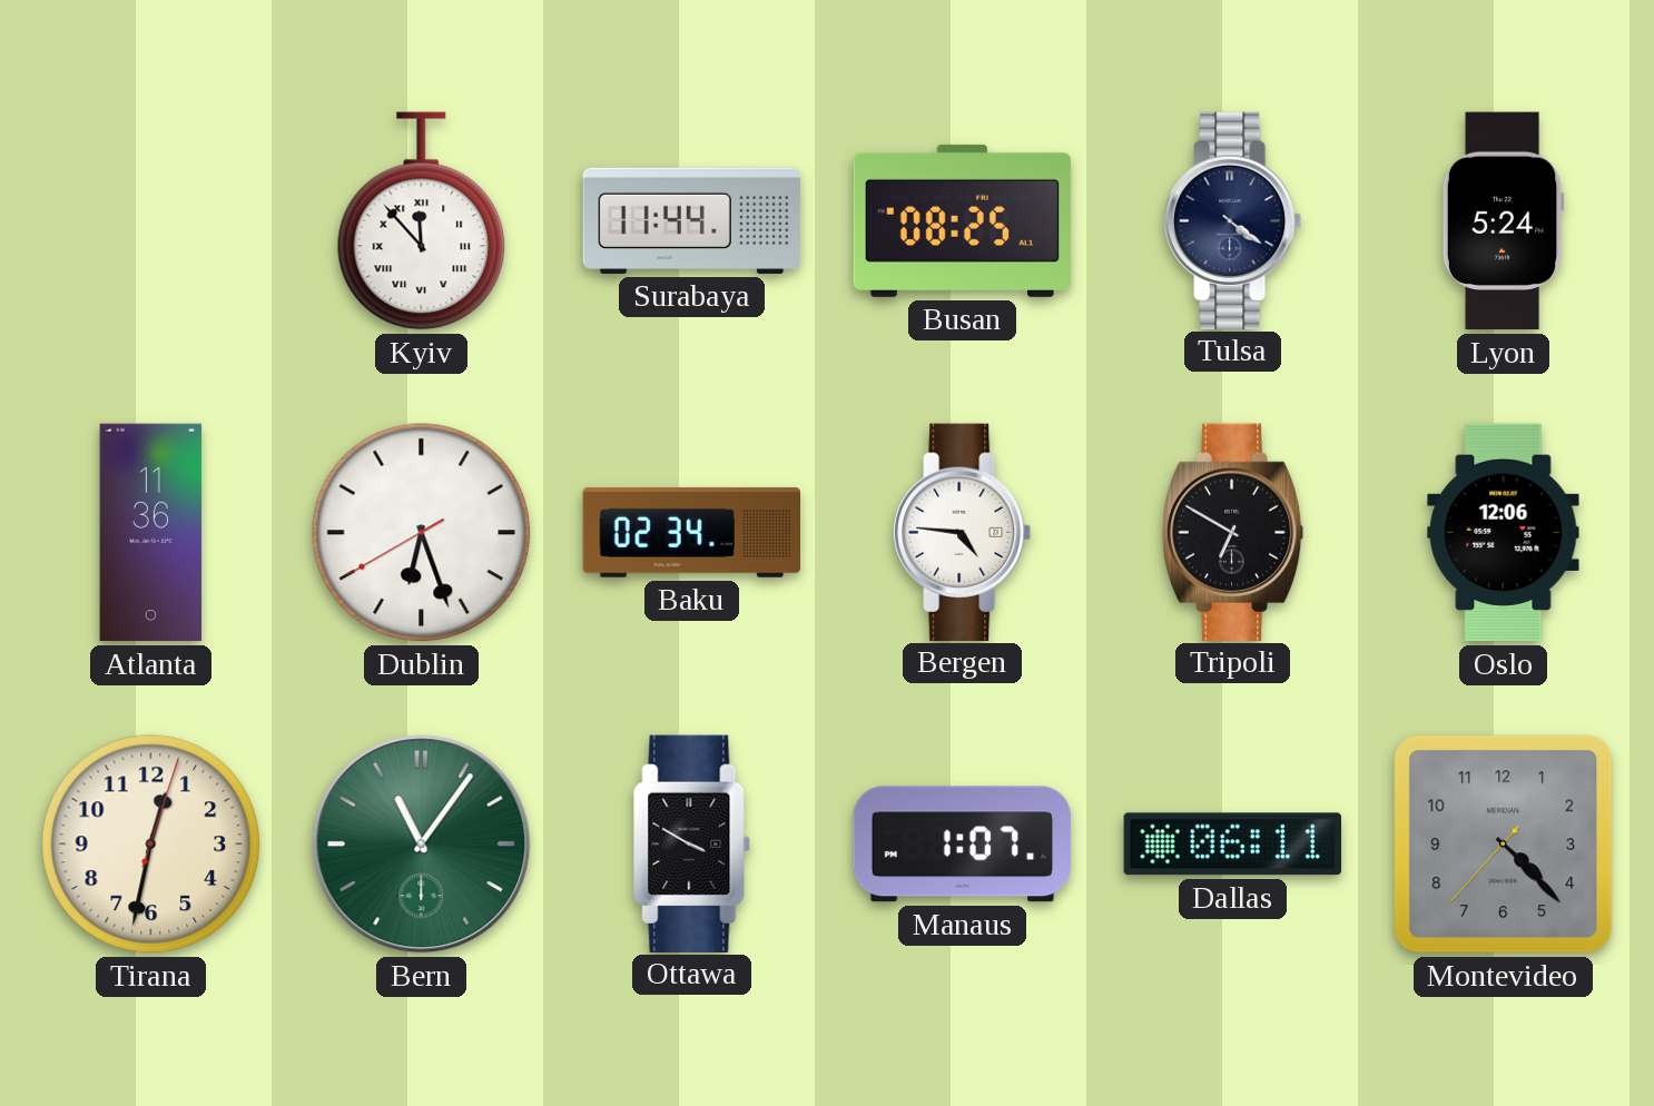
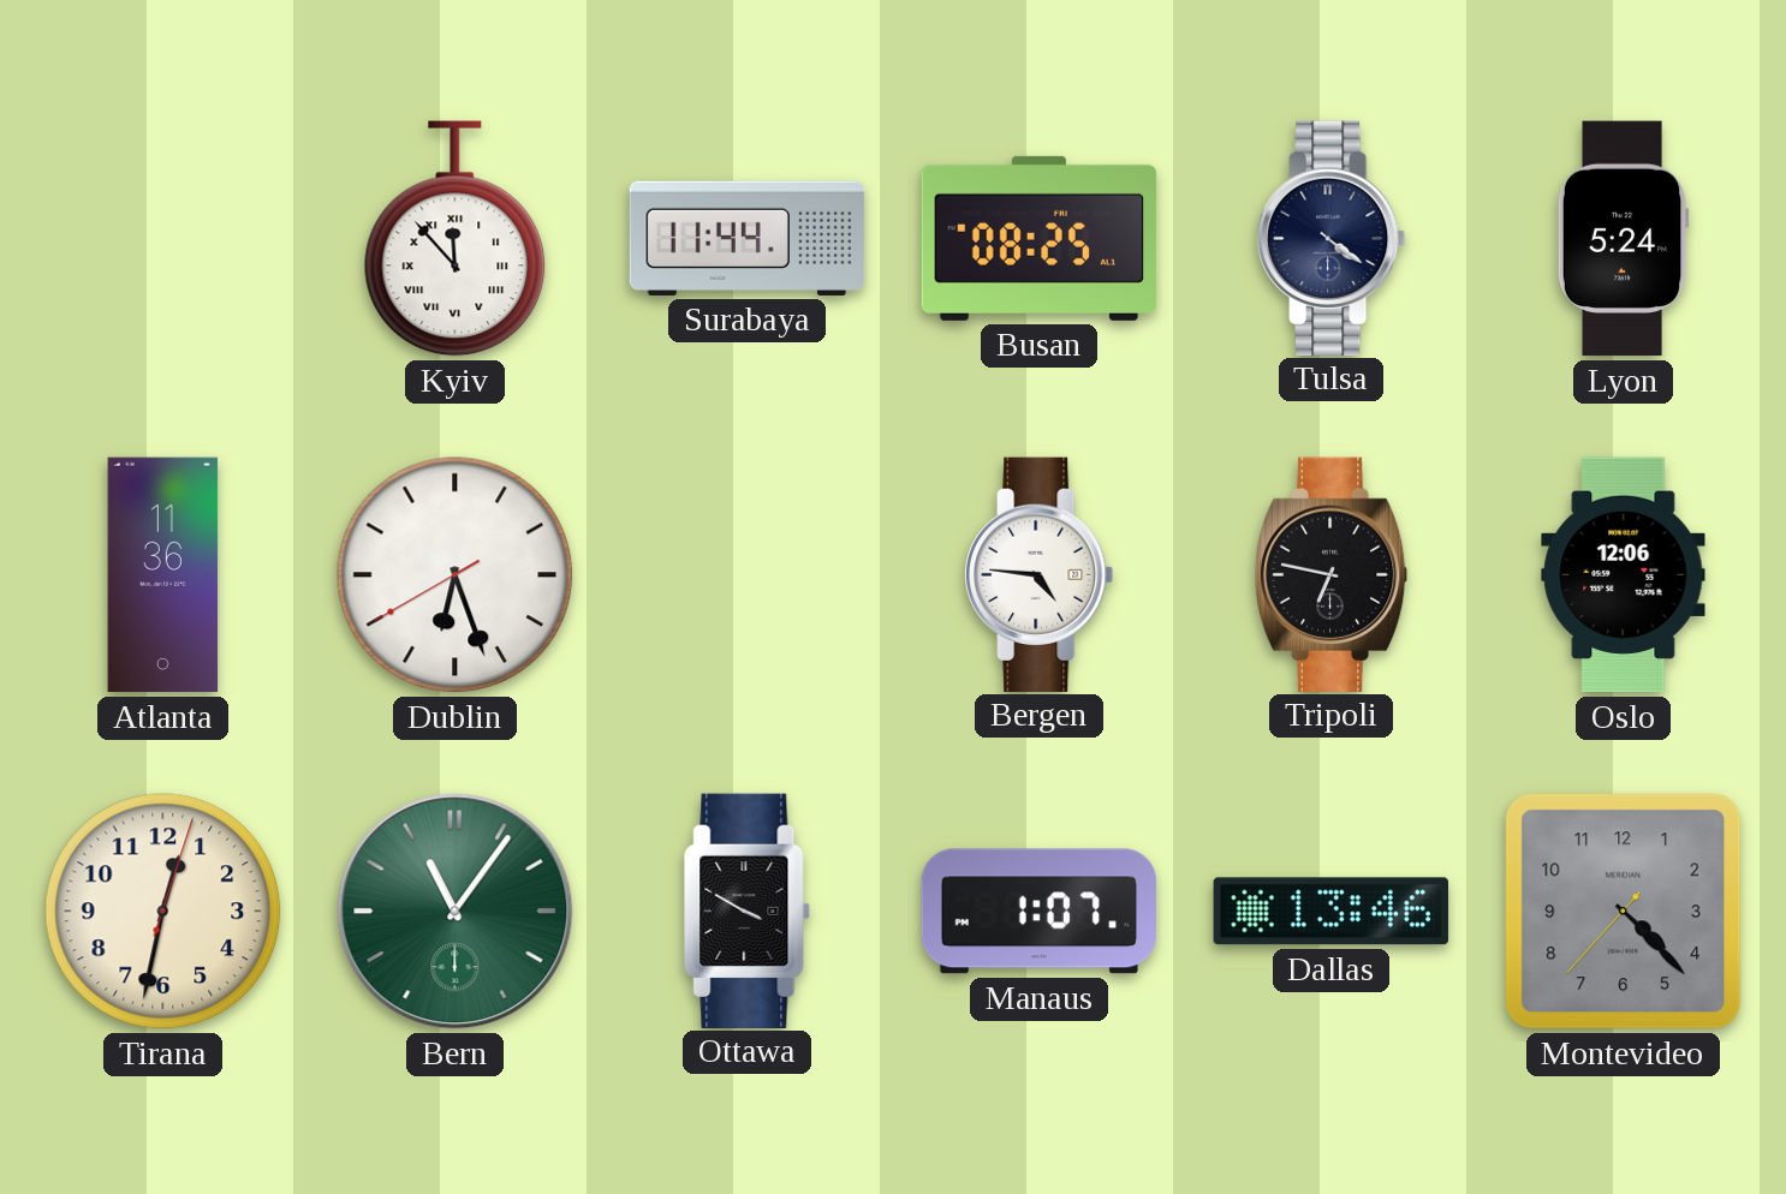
Baku: 02:34 -> none
Tripoli: 6:50 -> 6:47
Dallas: 06:11 -> 13:46
